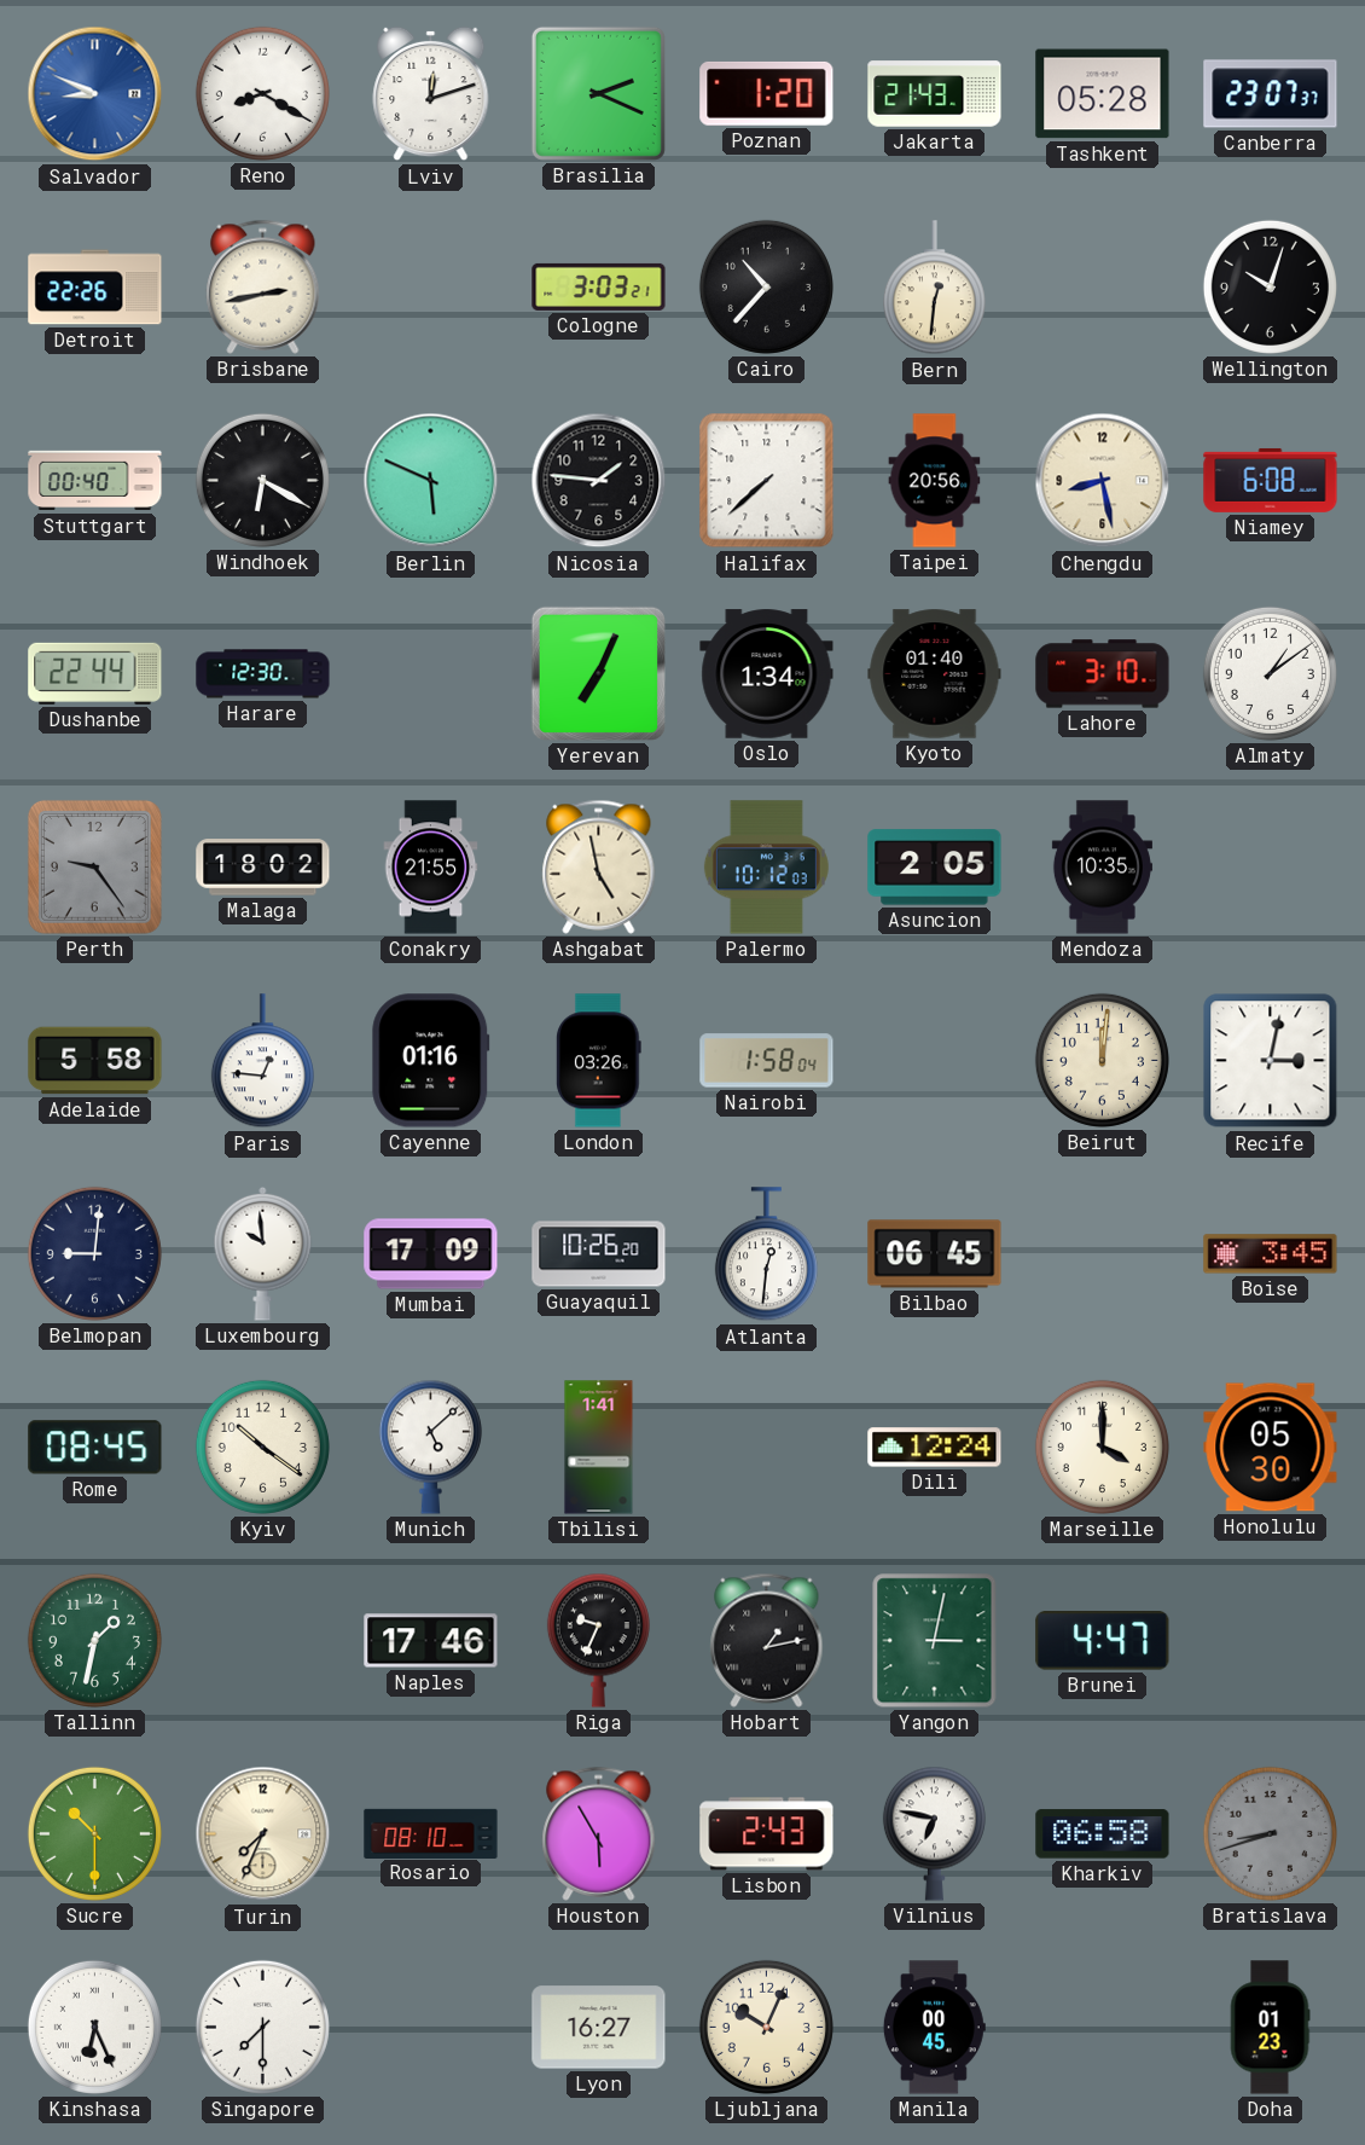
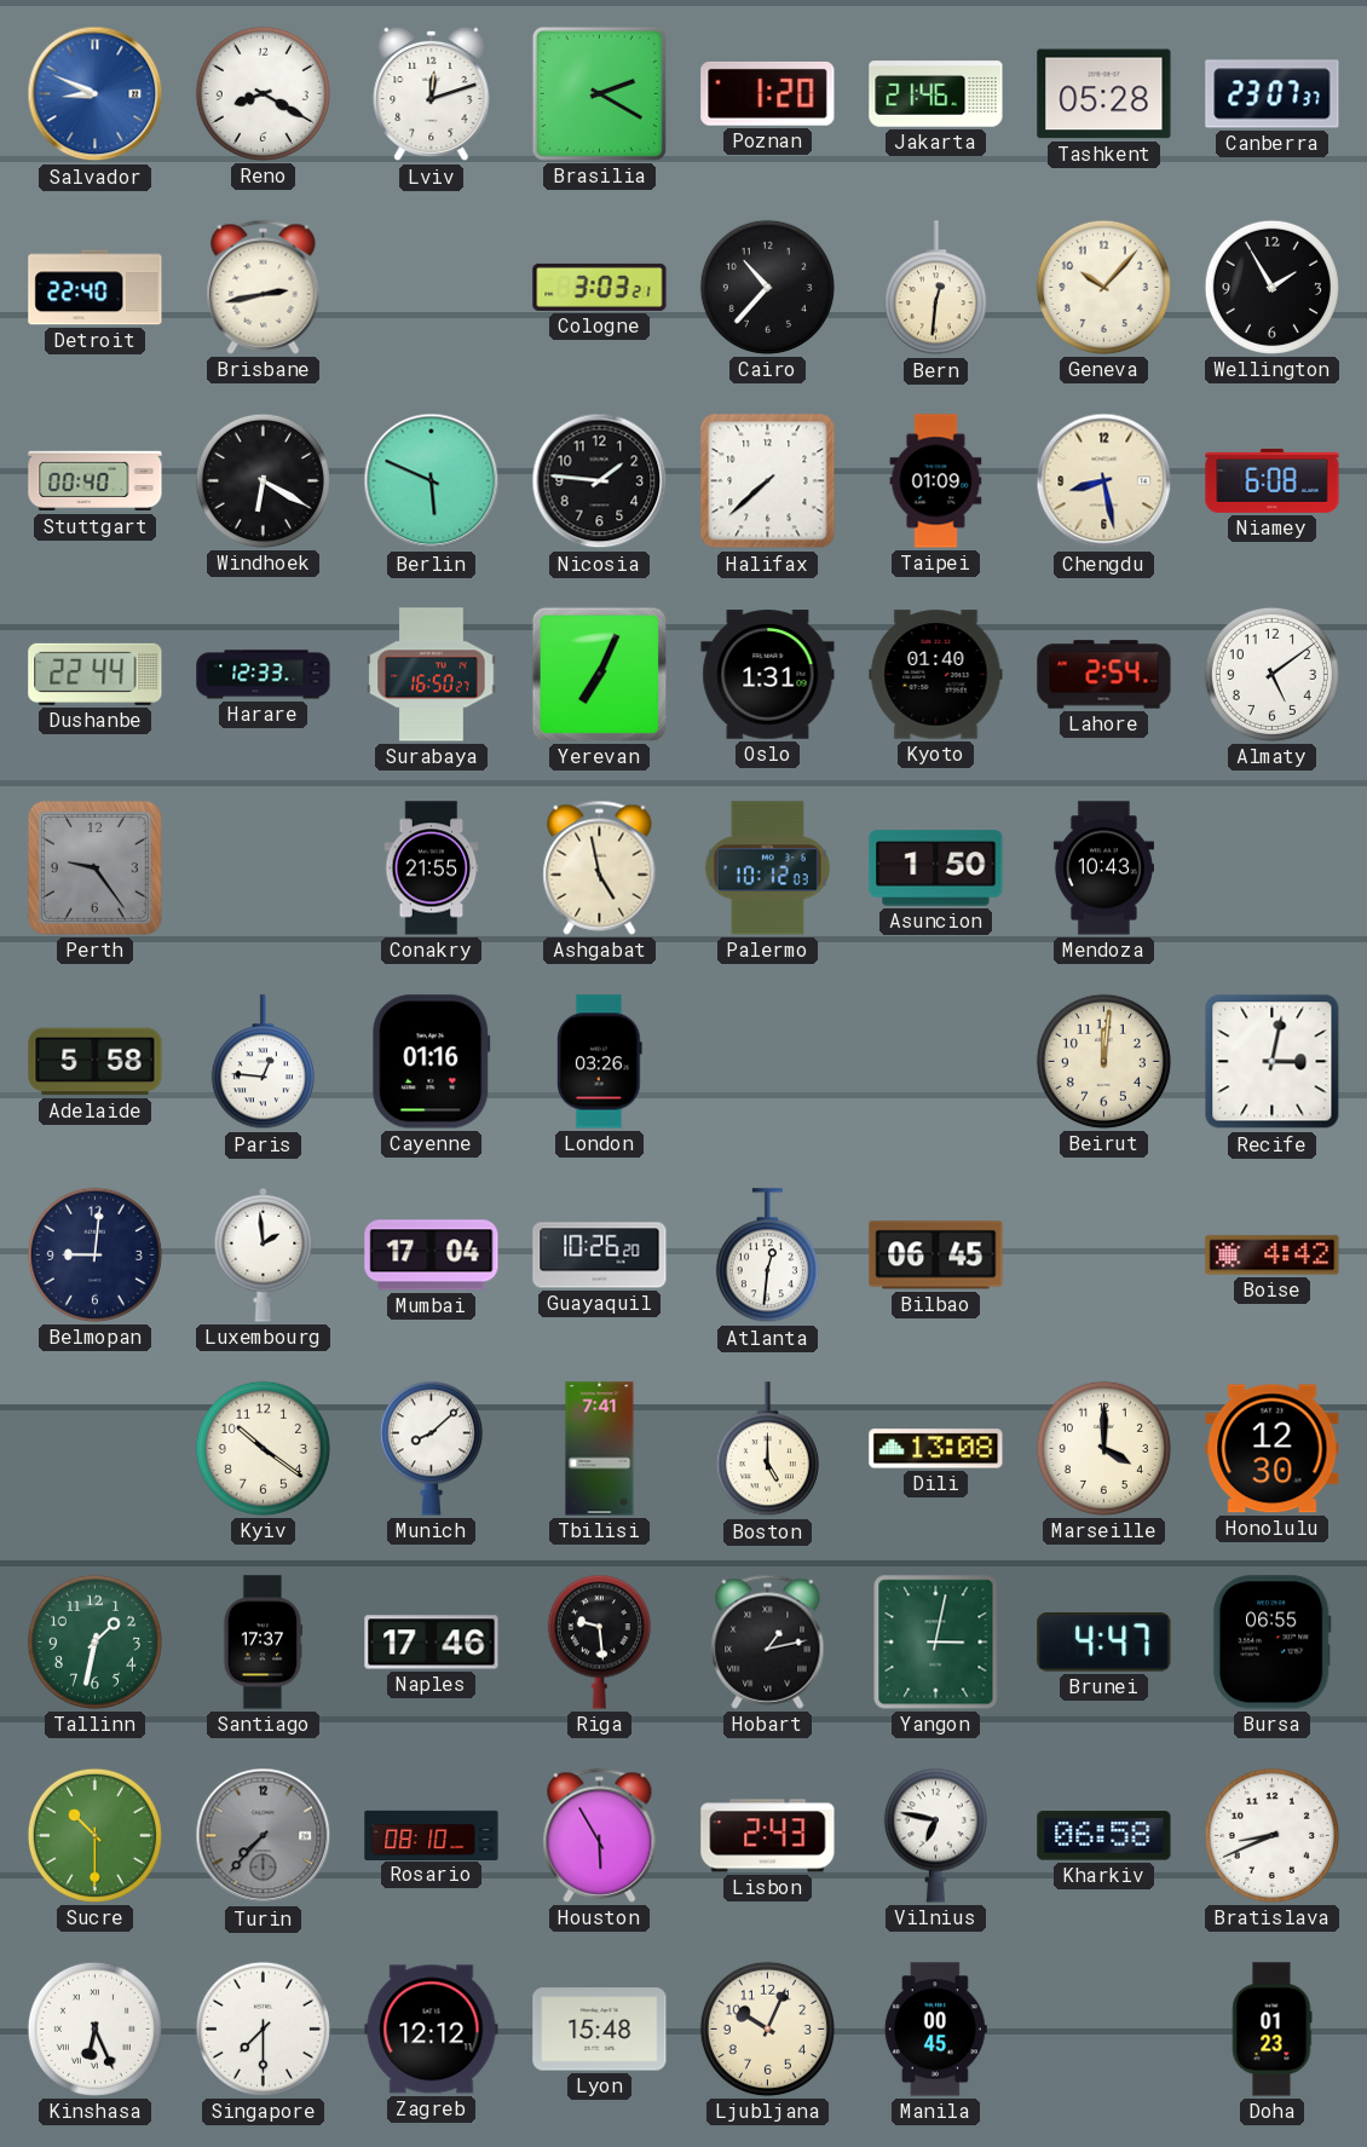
Brasilia: 2:19 -> 2:20
Jakarta: 21:43 -> 21:46
Detroit: 22:26 -> 22:40
Geneva: none -> 10:07
Wellington: 10:03 -> 1:55
Taipei: 20:56 -> 01:09
Harare: 12:30 -> 12:33
Surabaya: none -> 16:50
Oslo: 1:34 -> 1:31
Lahore: 3:10 -> 2:54
Almaty: 1:09 -> 5:09
Malaga: 18:02 -> none
Asuncion: 2:05 -> 1:50
Mendoza: 10:35 -> 10:43
Nairobi: 1:58 -> none
Luxembourg: 9:59 -> 1:59
Mumbai: 17:09 -> 17:04
Boise: 3:45 -> 4:42
Rome: 08:45 -> none
Munich: 5:08 -> 8:08
Tbilisi: 1:41 -> 7:41
Boston: none -> 5:00
Dili: 12:24 -> 13:08
Honolulu: 05:30 -> 12:30
Santiago: none -> 17:37
Riga: 9:34 -> 9:29
Bursa: none -> 06:55
Turin: 7:34 -> 7:37
Turin dial: cream -> grey
Bratislava: 8:42 -> 8:41
Bratislava dial: grey -> white
Zagreb: none -> 12:12
Lyon: 16:27 -> 15:48
